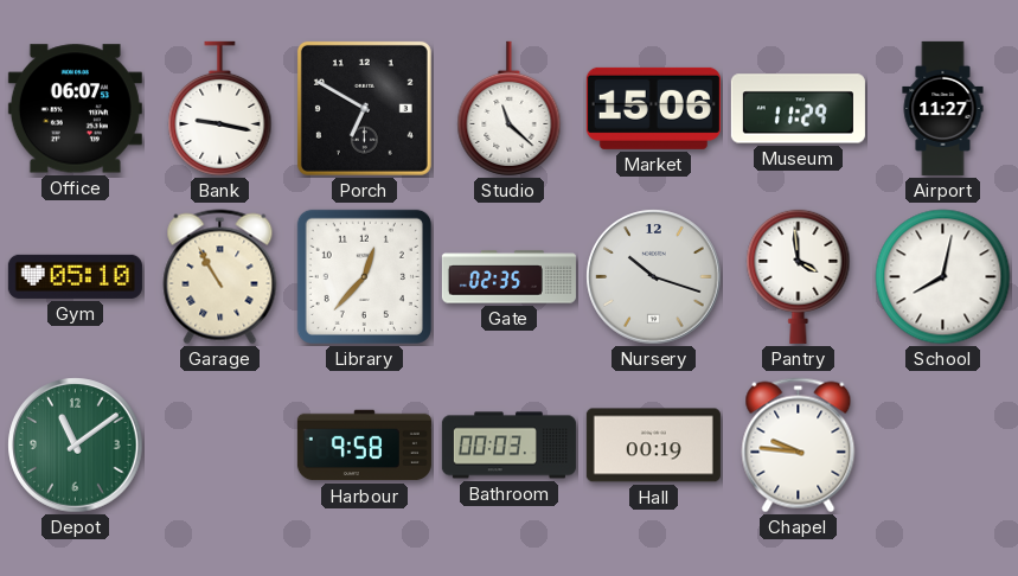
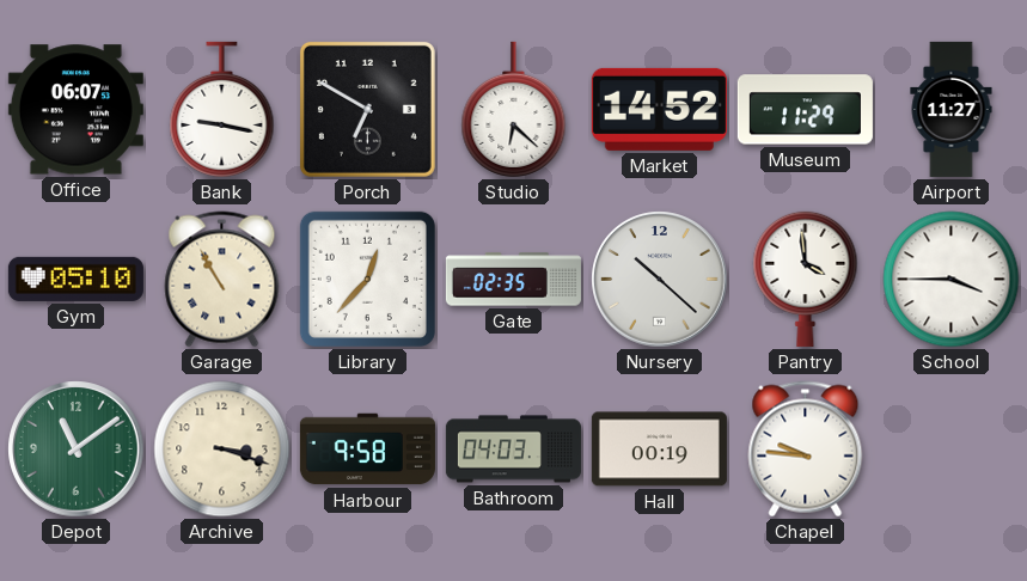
Studio: 11:22 -> 6:22
Market: 15:06 -> 14:52
Nursery: 10:18 -> 10:22
School: 8:02 -> 3:45
Archive: none -> 3:18
Bathroom: 00:03 -> 04:03
